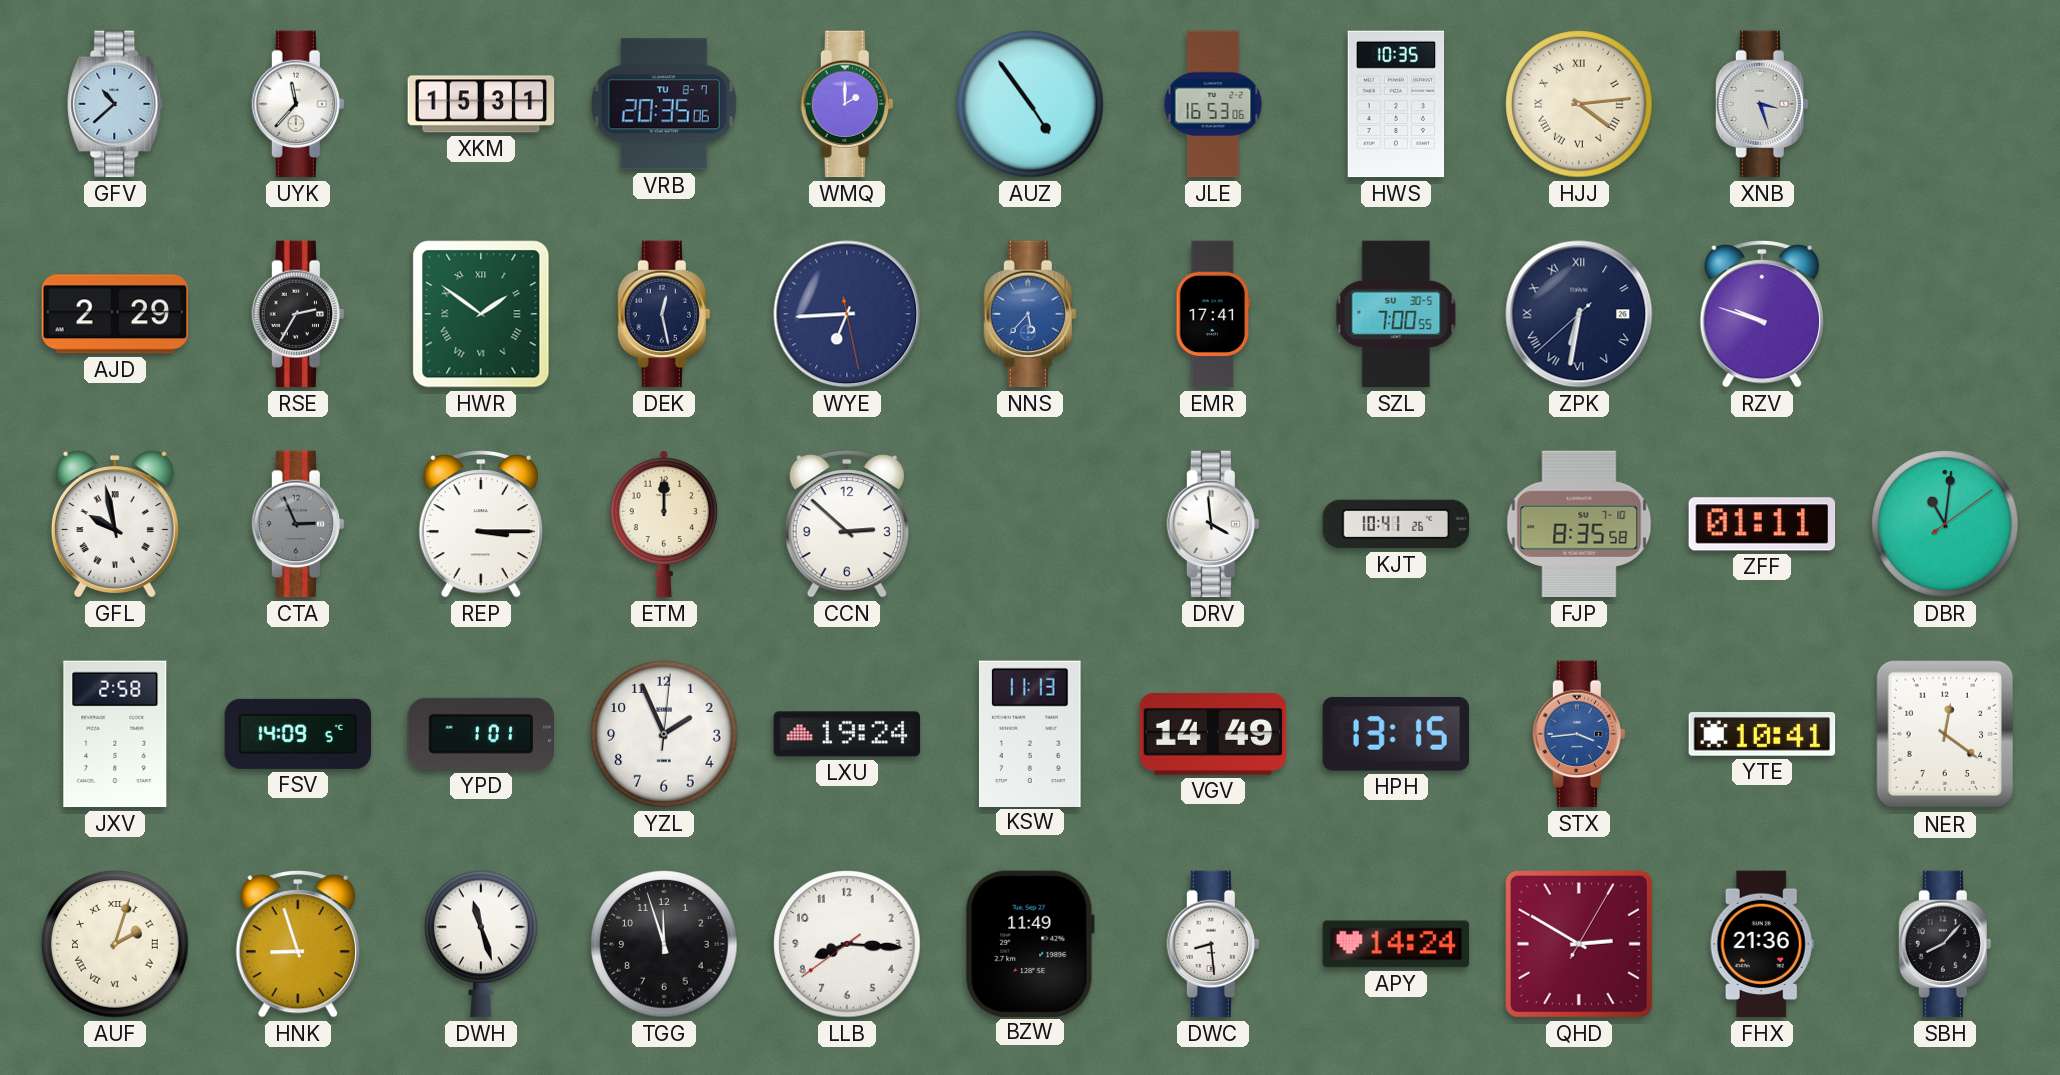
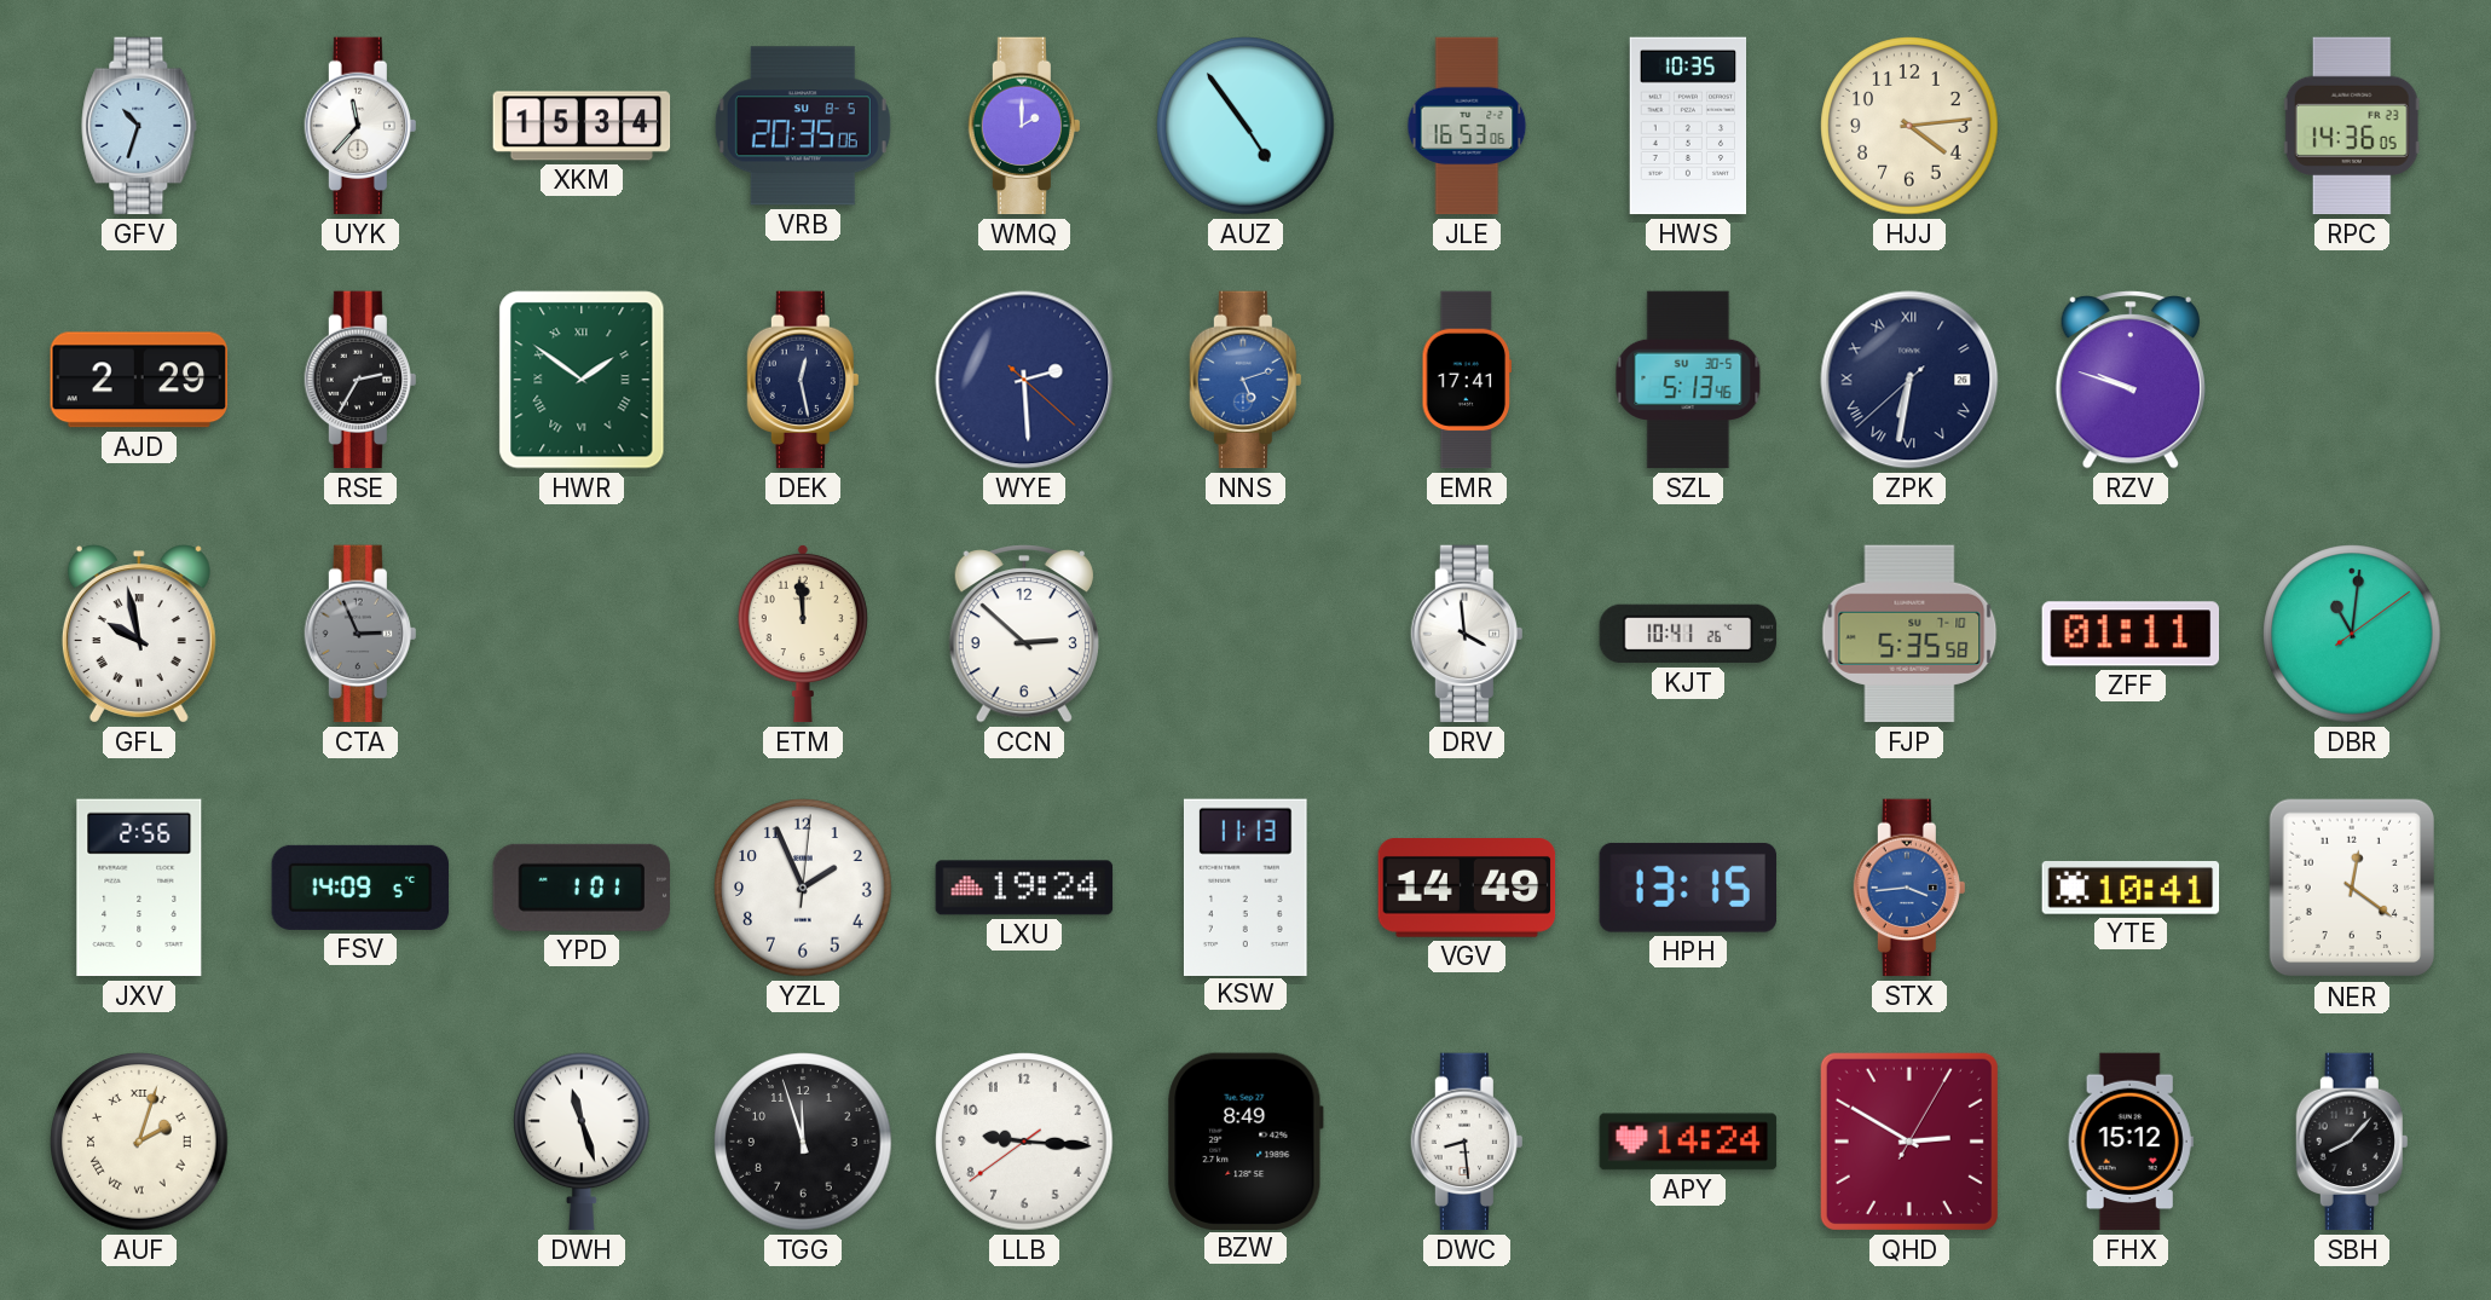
GFV: 10:38 -> 10:33
XKM: 15:31 -> 15:34
VRB date: TU 8-7 -> SU 8-5
HJJ numerals: Roman -> Arabic
XNB: 3:27 -> none
RPC: none -> 14:36
WYE: 6:44 -> 2:29
NNS: 5:37 -> 5:12
SZL: 7:00 -> 5:13
REP: 3:15 -> none
ETM: 12:00 -> 11:59
FJP: 8:35 -> 5:35
JXV: 2:58 -> 2:56
HNK: 8:57 -> none
LLB: 8:15 -> 9:15
BZW: 11:49 -> 8:49
FHX: 21:36 -> 15:12
